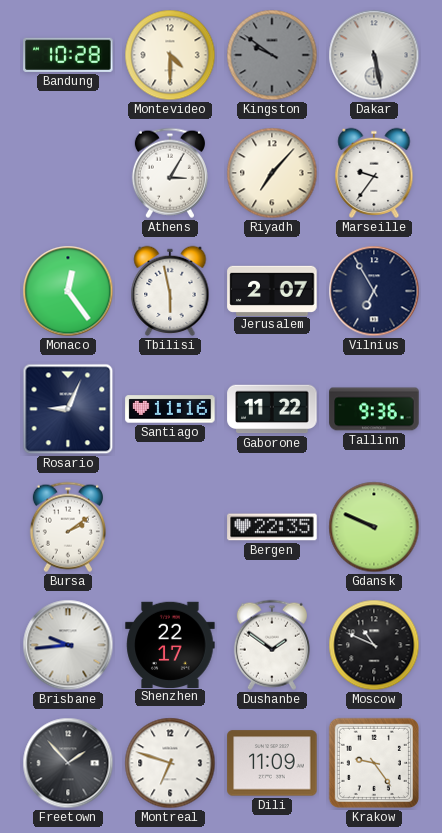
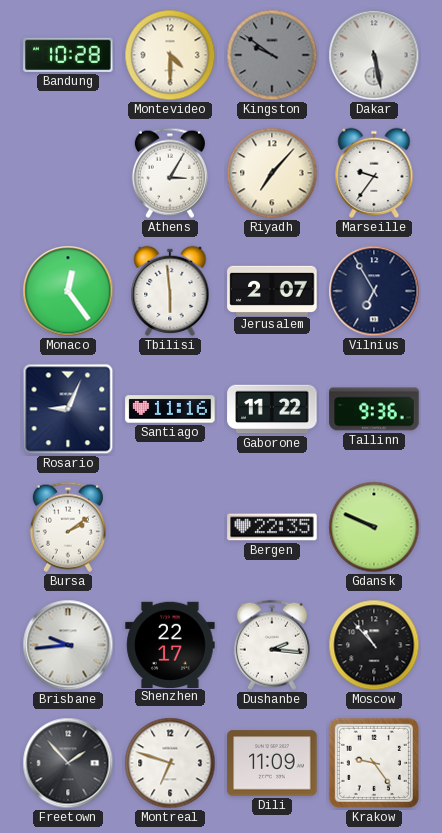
Tbilisi: 5:58 -> 5:59
Dushanbe: 1:51 -> 2:16
Moscow: 10:49 -> 10:53
